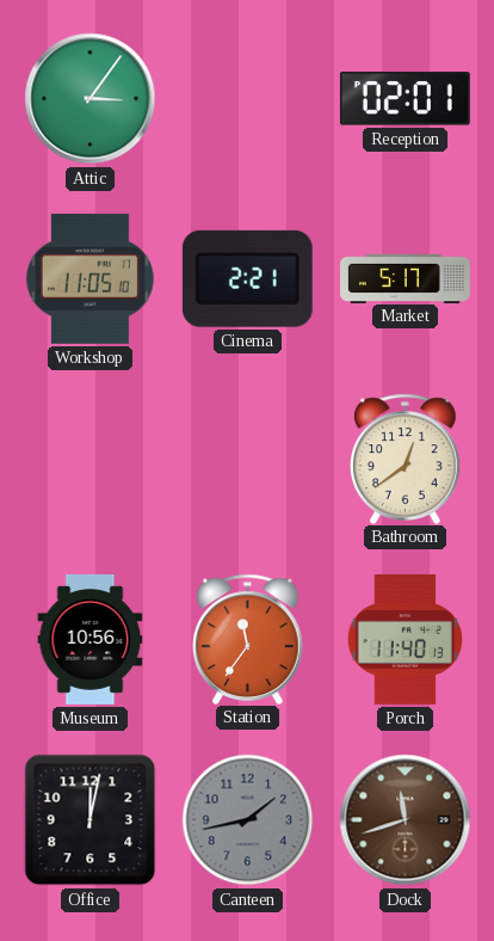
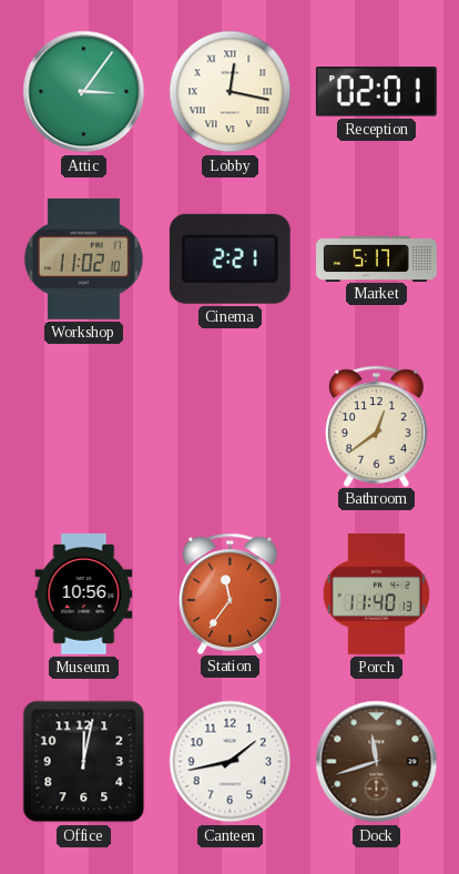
Lobby: none -> 12:17
Workshop: 11:05 -> 11:02
Canteen dial: grey -> white
